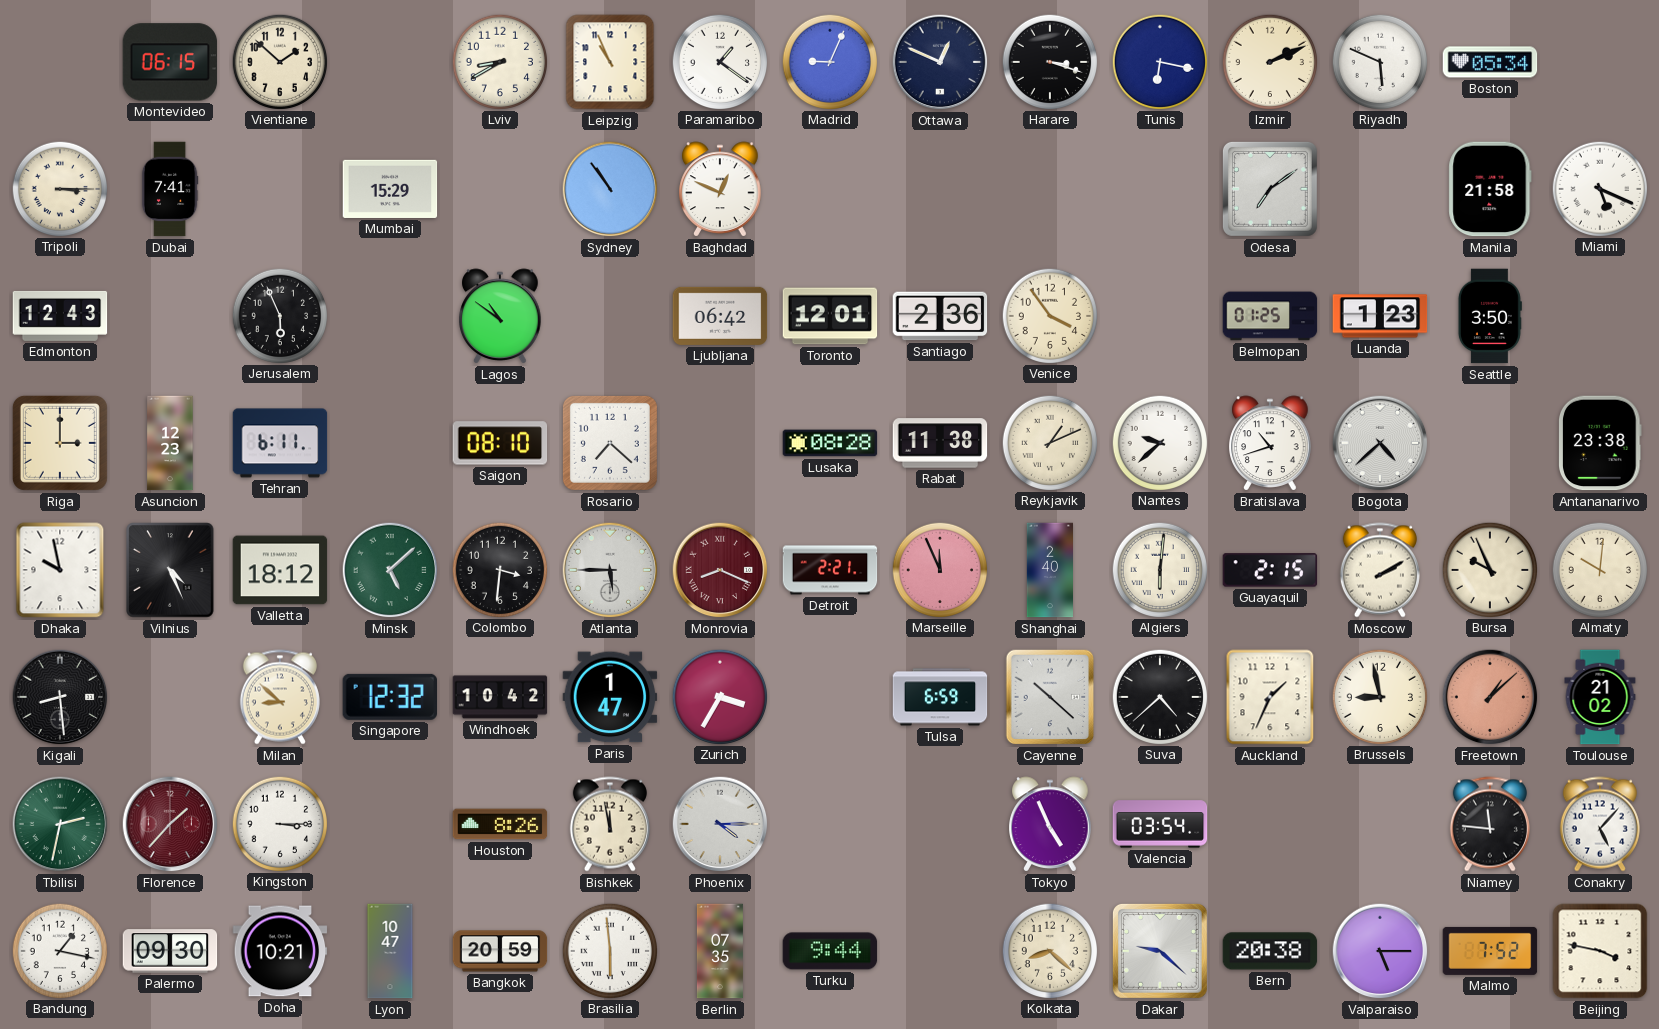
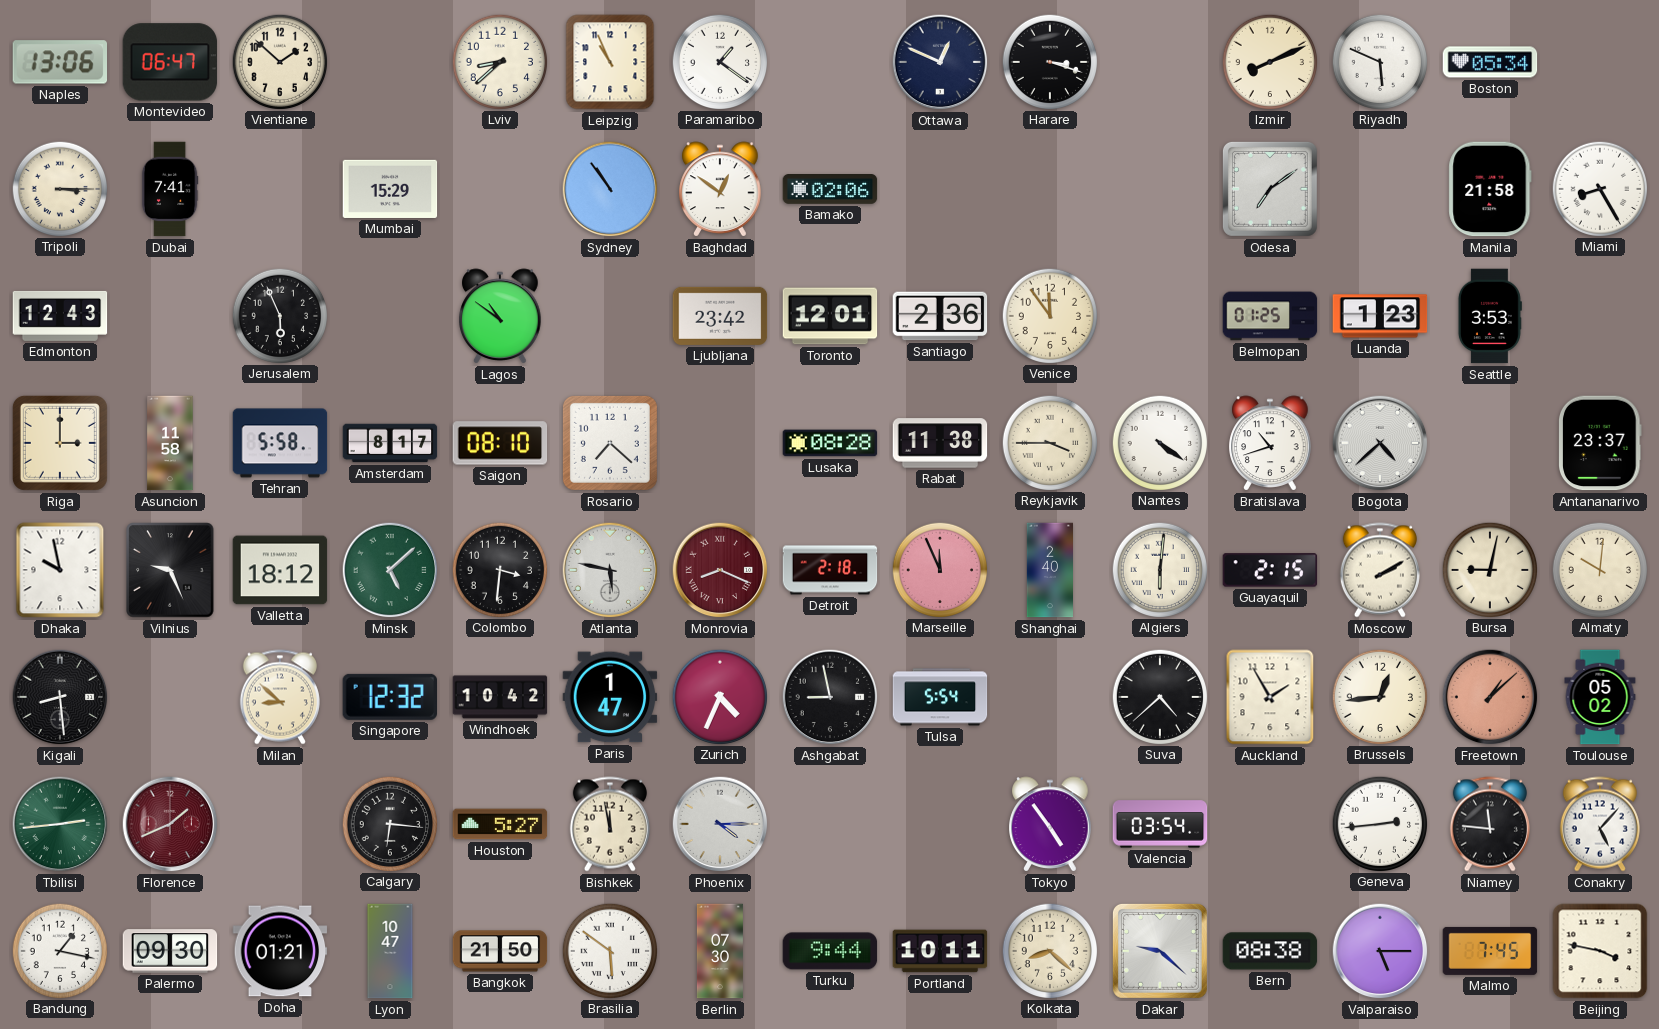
Naples: none -> 13:06
Montevideo: 06:15 -> 06:47
Lviv: 8:40 -> 8:38
Madrid: 9:04 -> none
Tunis: 6:17 -> none
Izmir: 2:11 -> 8:11
Baghdad: 12:49 -> 12:51
Bamako: none -> 02:06
Miami: 5:19 -> 8:25
Ljubljana: 06:42 -> 23:42
Venice: 3:54 -> 11:54
Seattle: 3:50 -> 3:53
Asuncion: 12:23 -> 11:58
Tehran: 6:11 -> 5:58
Amsterdam: none -> 8:17
Reykjavik: 1:11 -> 3:45
Nantes: 9:38 -> 4:21
Antananarivo: 23:38 -> 23:37
Vilnius: 4:26 -> 9:26
Atlanta: 5:45 -> 5:47
Detroit: 2:21 -> 2:18
Bursa: 9:56 -> 9:02
Zurich: 3:35 -> 4:34
Ashgabat: none -> 8:58
Tulsa: 6:59 -> 5:54
Cayenne: 10:22 -> none
Auckland: 1:34 -> 1:55
Brussels: 8:58 -> 12:44
Toulouse: 21:02 -> 05:02
Tbilisi: 2:32 -> 2:44
Florence: 1:37 -> 1:41
Kingston: 3:15 -> none
Calgary: none -> 6:16
Houston: 8:26 -> 5:27
Tokyo: 4:56 -> 4:54
Geneva: none -> 2:44
Doha: 10:21 -> 01:21
Bangkok: 20:59 -> 21:50
Brasilia: 5:59 -> 5:51
Berlin: 07:35 -> 07:30
Portland: none -> 10:11
Bern: 20:38 -> 08:38
Malmo: 7:52 -> 7:45
